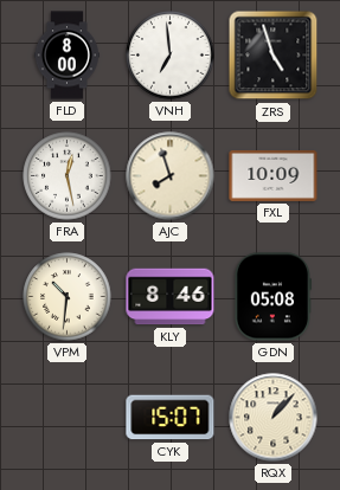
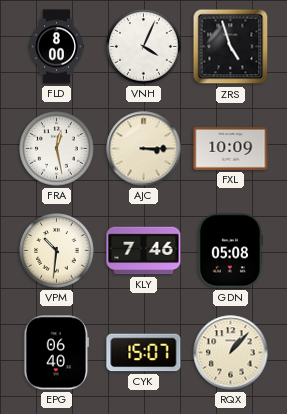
VNH: 6:59 -> 4:04
AJC: 7:57 -> 3:15
KLY: 8:46 -> 7:46
EPG: none -> 06:40
